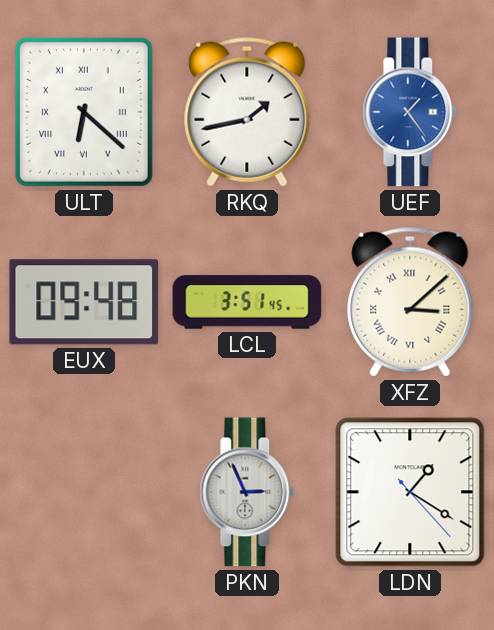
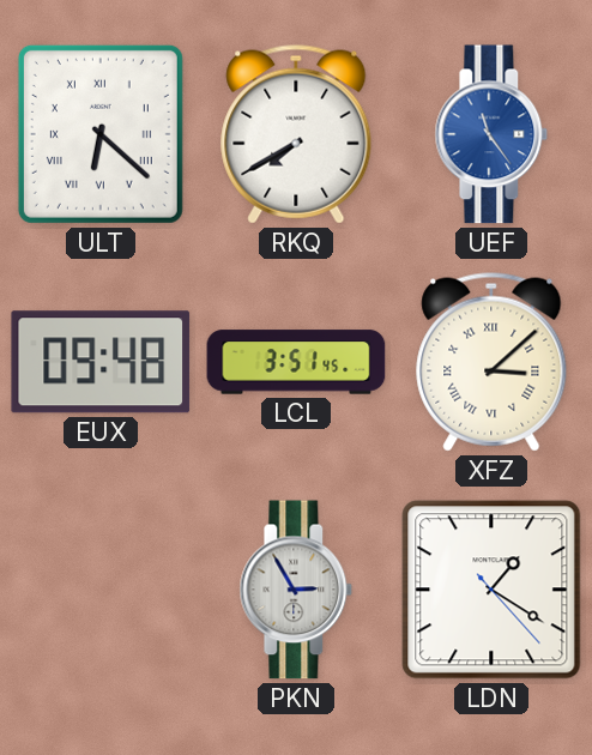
RKQ: 1:43 -> 7:40
UEF: 1:24 -> 11:24
PKN: 2:56 -> 2:55
